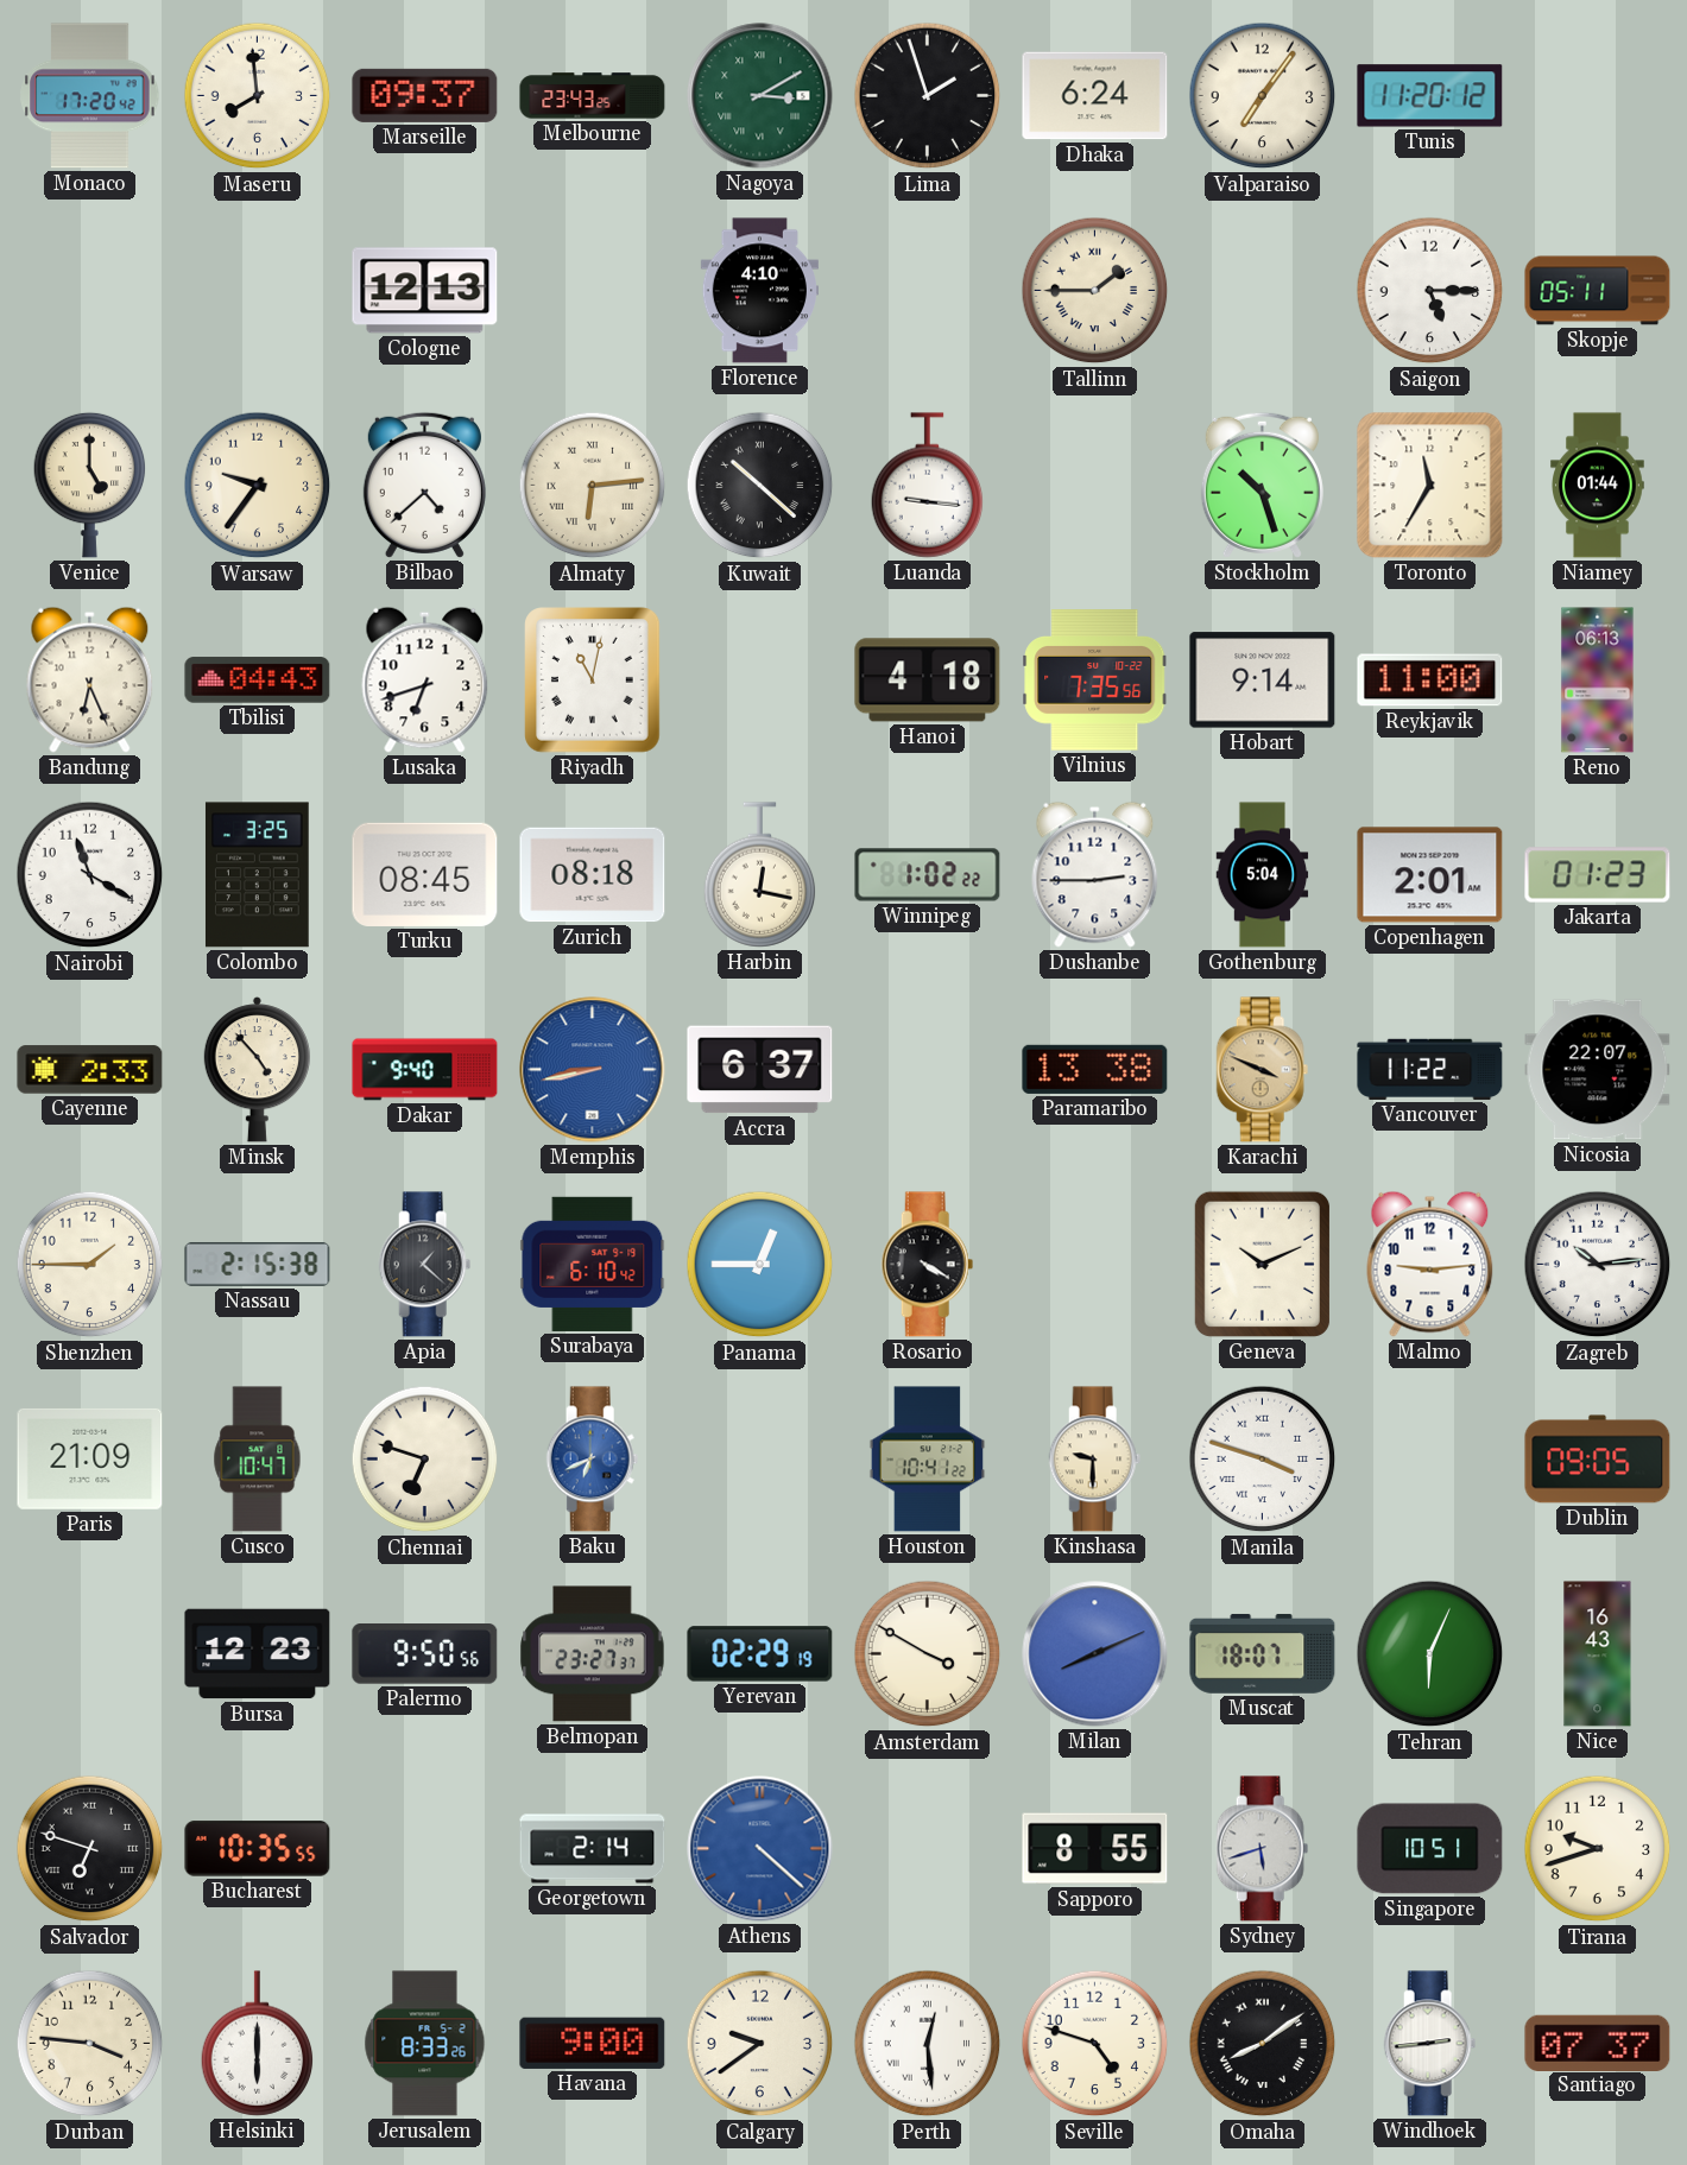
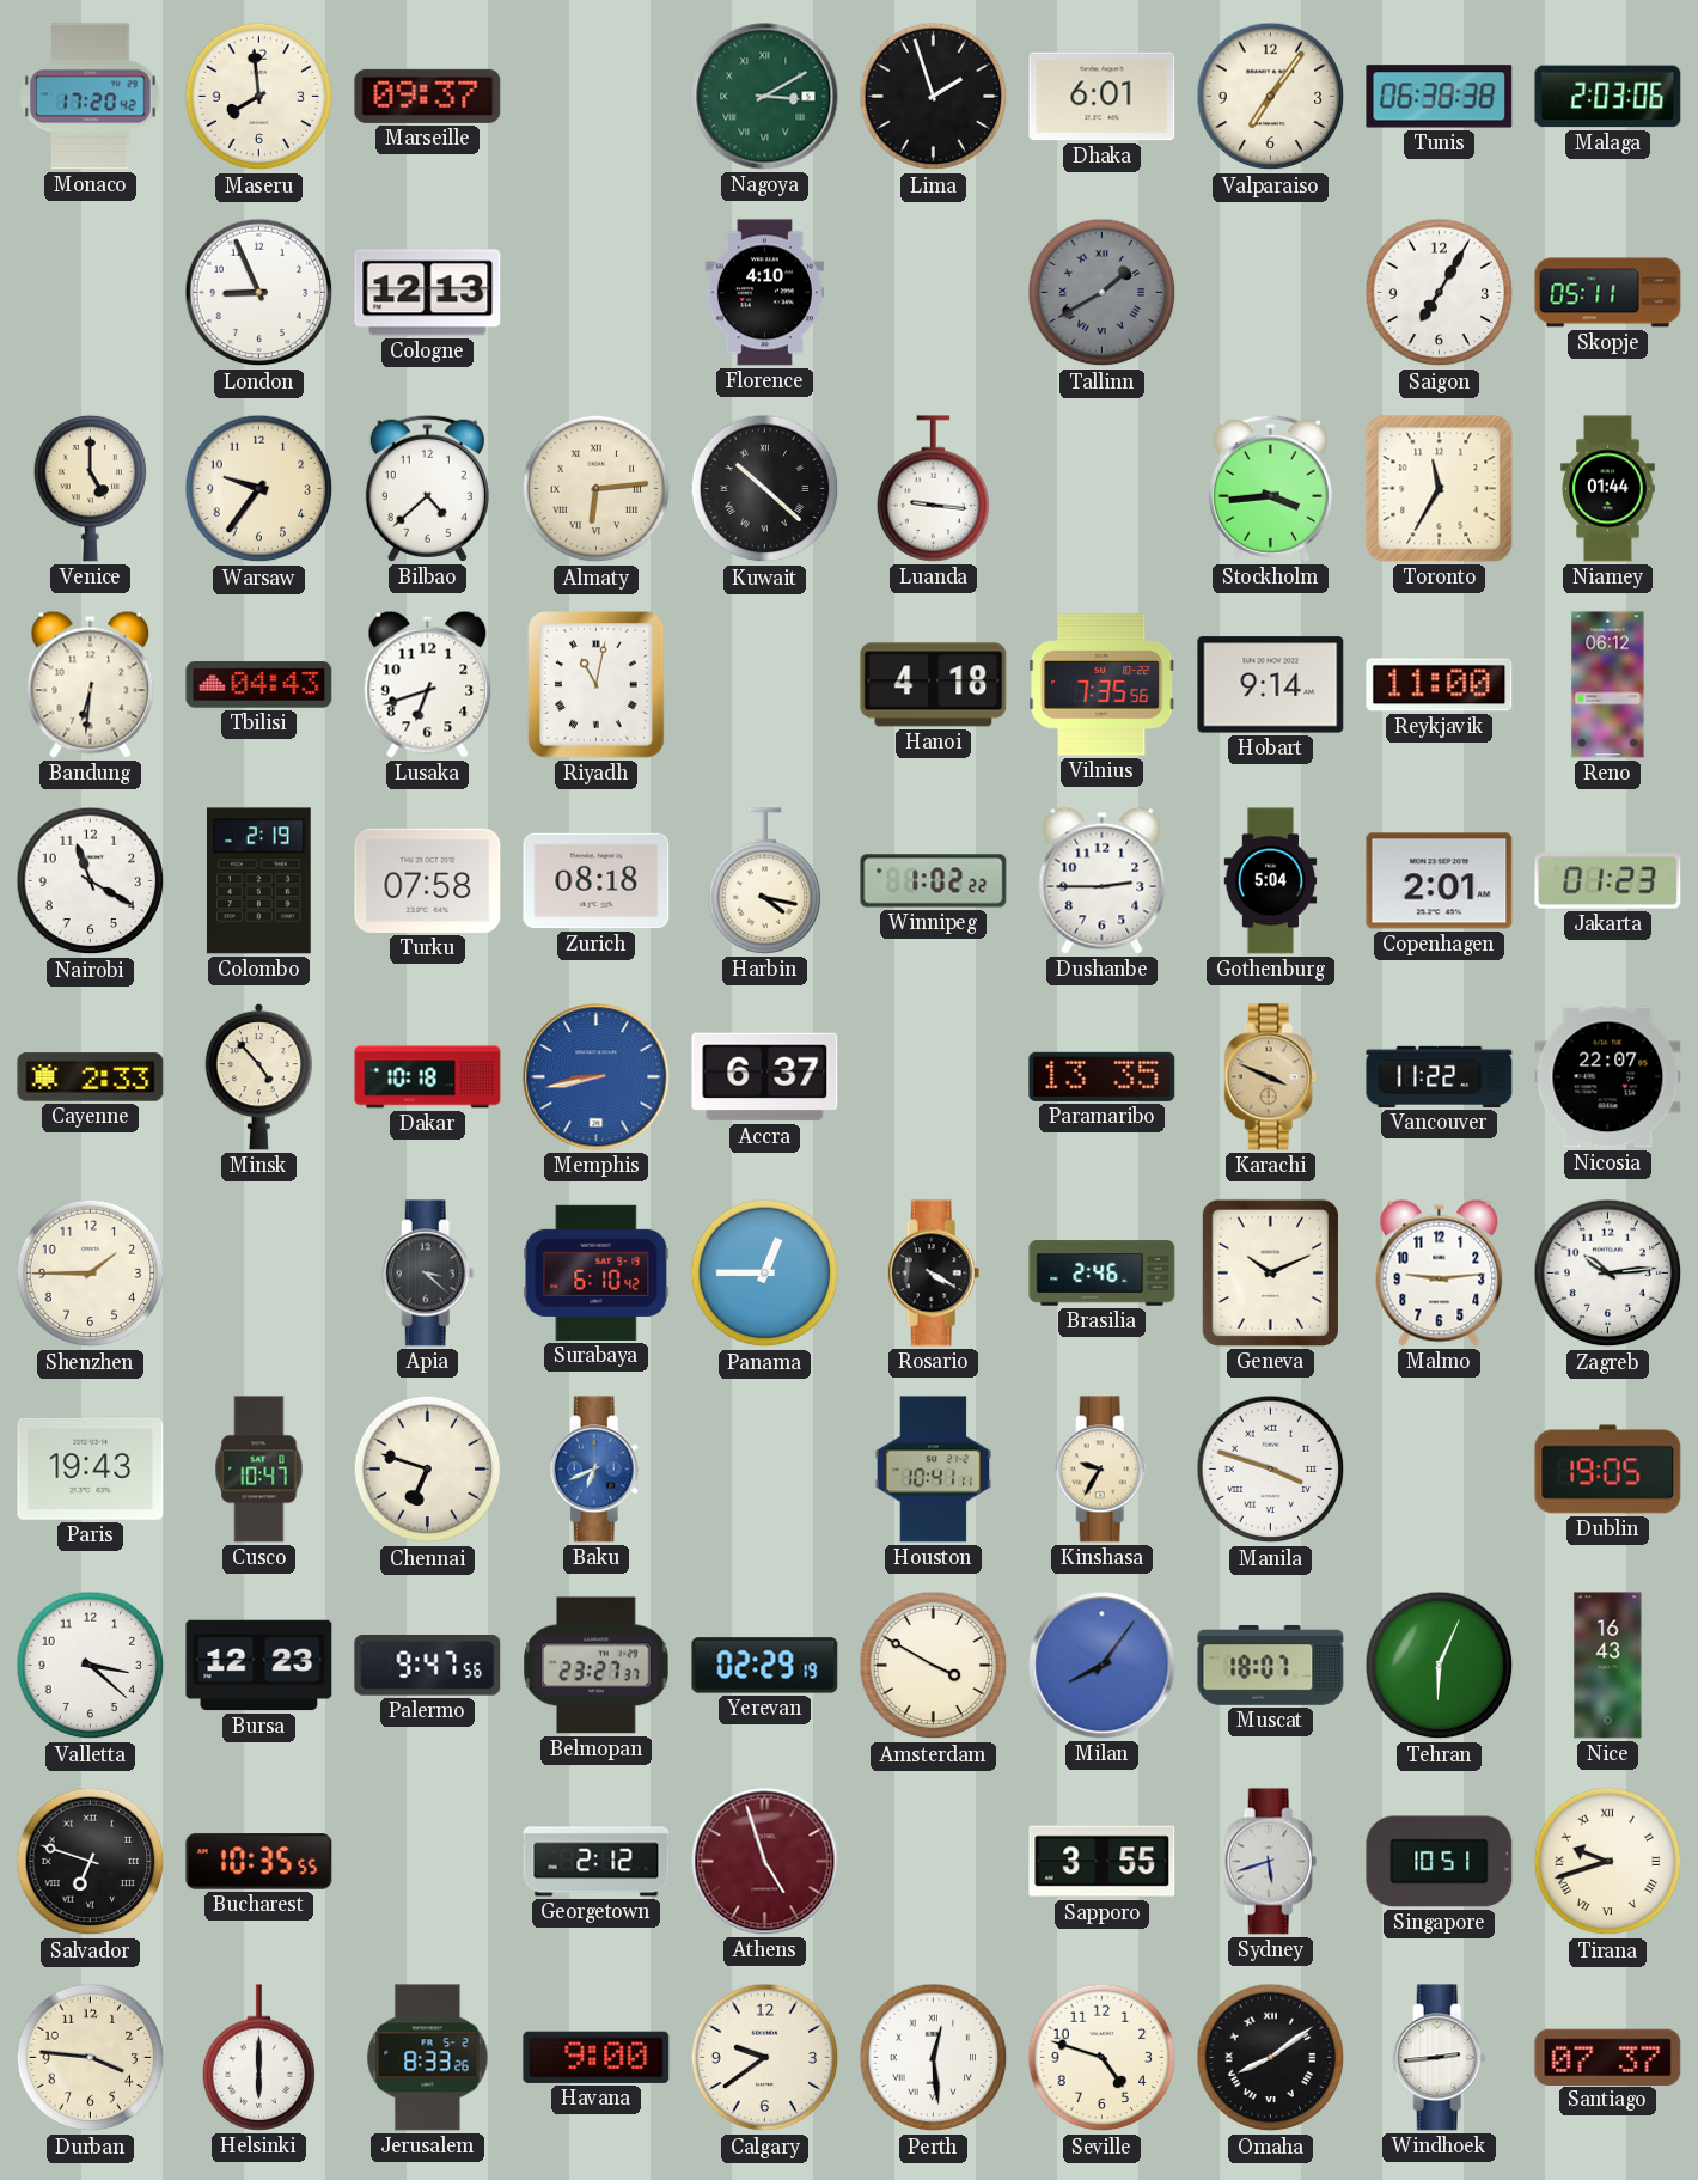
Melbourne: 23:43 -> none
Dhaka: 6:24 -> 6:01
Tunis: 11:20 -> 06:38
Malaga: none -> 2:03
London: none -> 8:56
Tallinn: 1:45 -> 1:40
Tallinn dial: cream -> grey
Saigon: 5:15 -> 7:05
Stockholm: 10:27 -> 3:44
Bandung: 6:26 -> 6:31
Reno: 06:13 -> 06:12
Colombo: 3:25 -> 2:19
Turku: 08:45 -> 07:58
Harbin: 12:17 -> 4:17
Dakar: 9:40 -> 10:18
Paramaribo: 13:38 -> 13:35
Nassau: 2:15 -> none
Apia: 1:22 -> 3:22
Brasilia: none -> 2:46
Paris: 21:09 -> 19:43
Houston: 10:41:22 -> 10:41:11
Kinshasa: 9:30 -> 9:35
Dublin: 09:05 -> 19:05
Valletta: none -> 3:22
Palermo: 9:50 -> 9:47
Milan: 8:11 -> 8:06
Georgetown: 2:14 -> 2:12
Athens: 4:22 -> 4:57
Athens dial: blue -> burgundy
Sapporo: 8:55 -> 3:55
Tirana numerals: Arabic -> Roman
